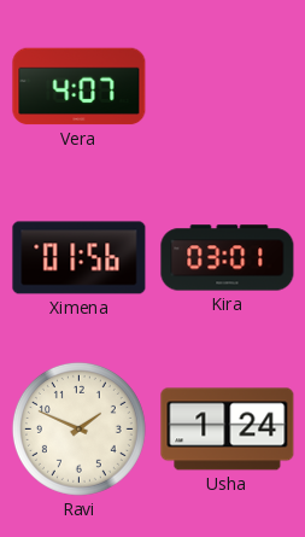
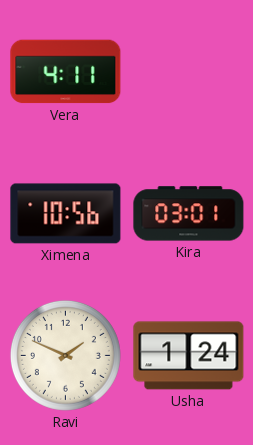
Vera: 4:07 -> 4:11
Ximena: 01:56 -> 10:56
